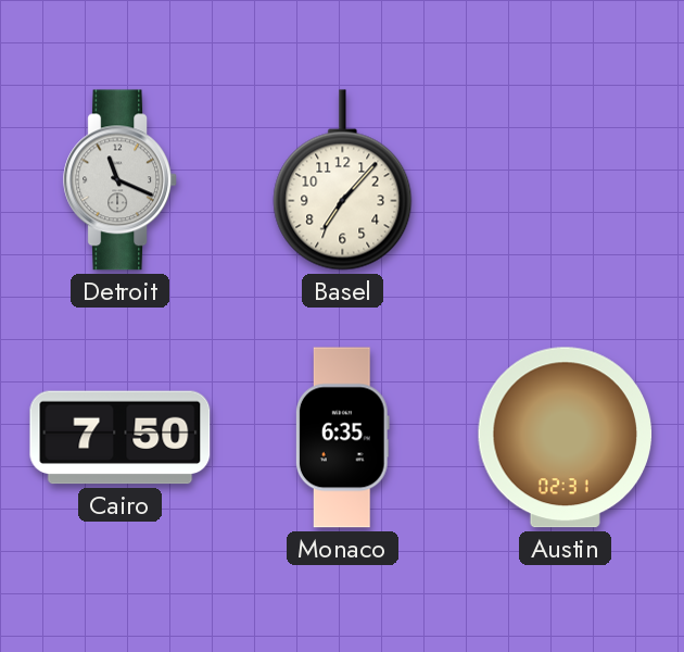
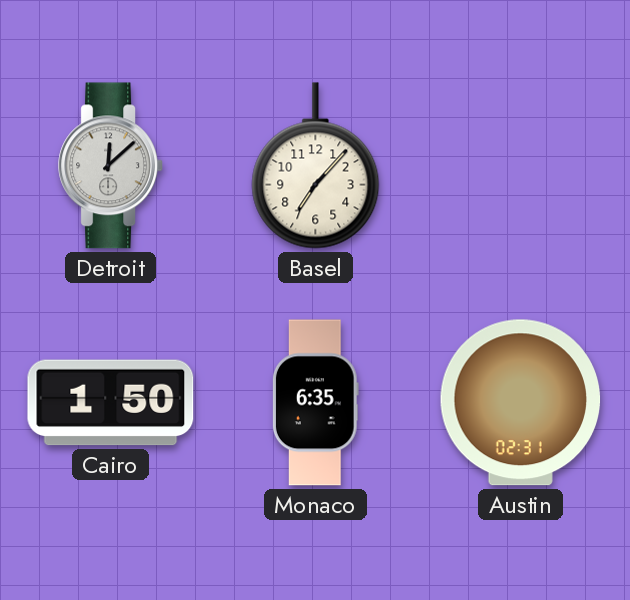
Detroit: 11:19 -> 12:08
Cairo: 7:50 -> 1:50
